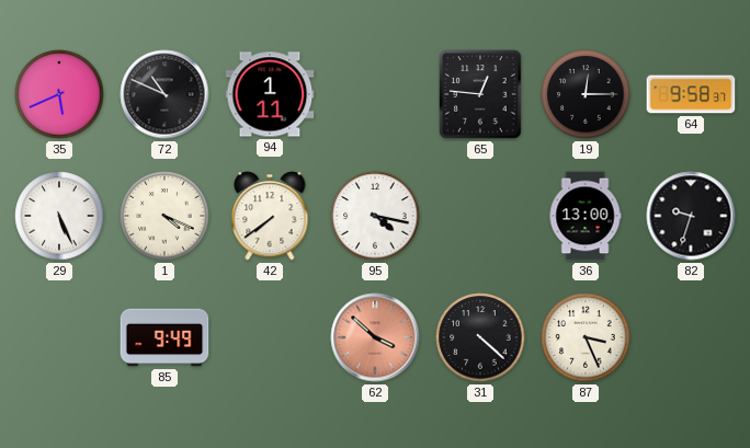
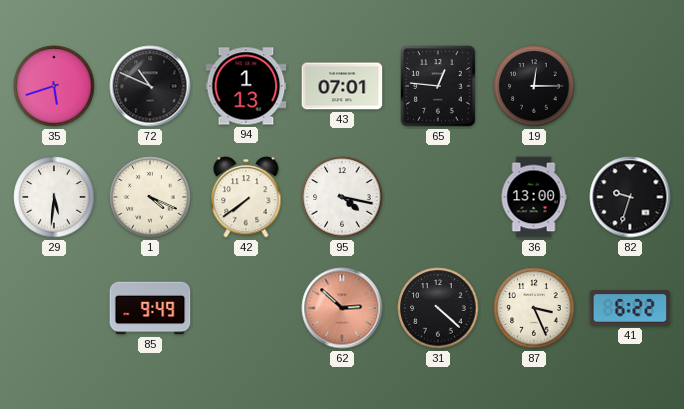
35: 5:41 -> 5:42
94: 1:11 -> 1:13
43: none -> 07:01
64: 9:58 -> none
29: 5:26 -> 5:31
62: 3:52 -> 2:52
41: none -> 6:22
